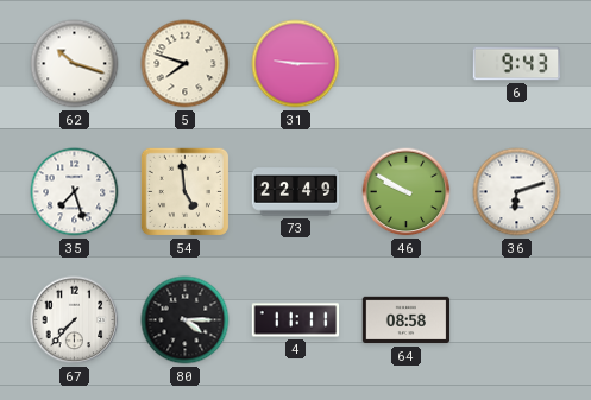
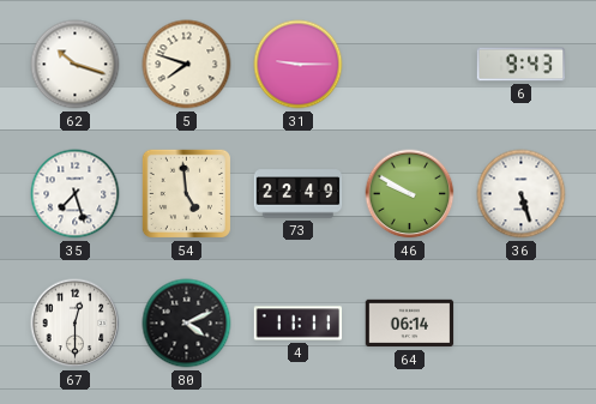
36: 6:12 -> 5:27
67: 7:37 -> 12:30
80: 4:15 -> 4:11
64: 08:58 -> 06:14
